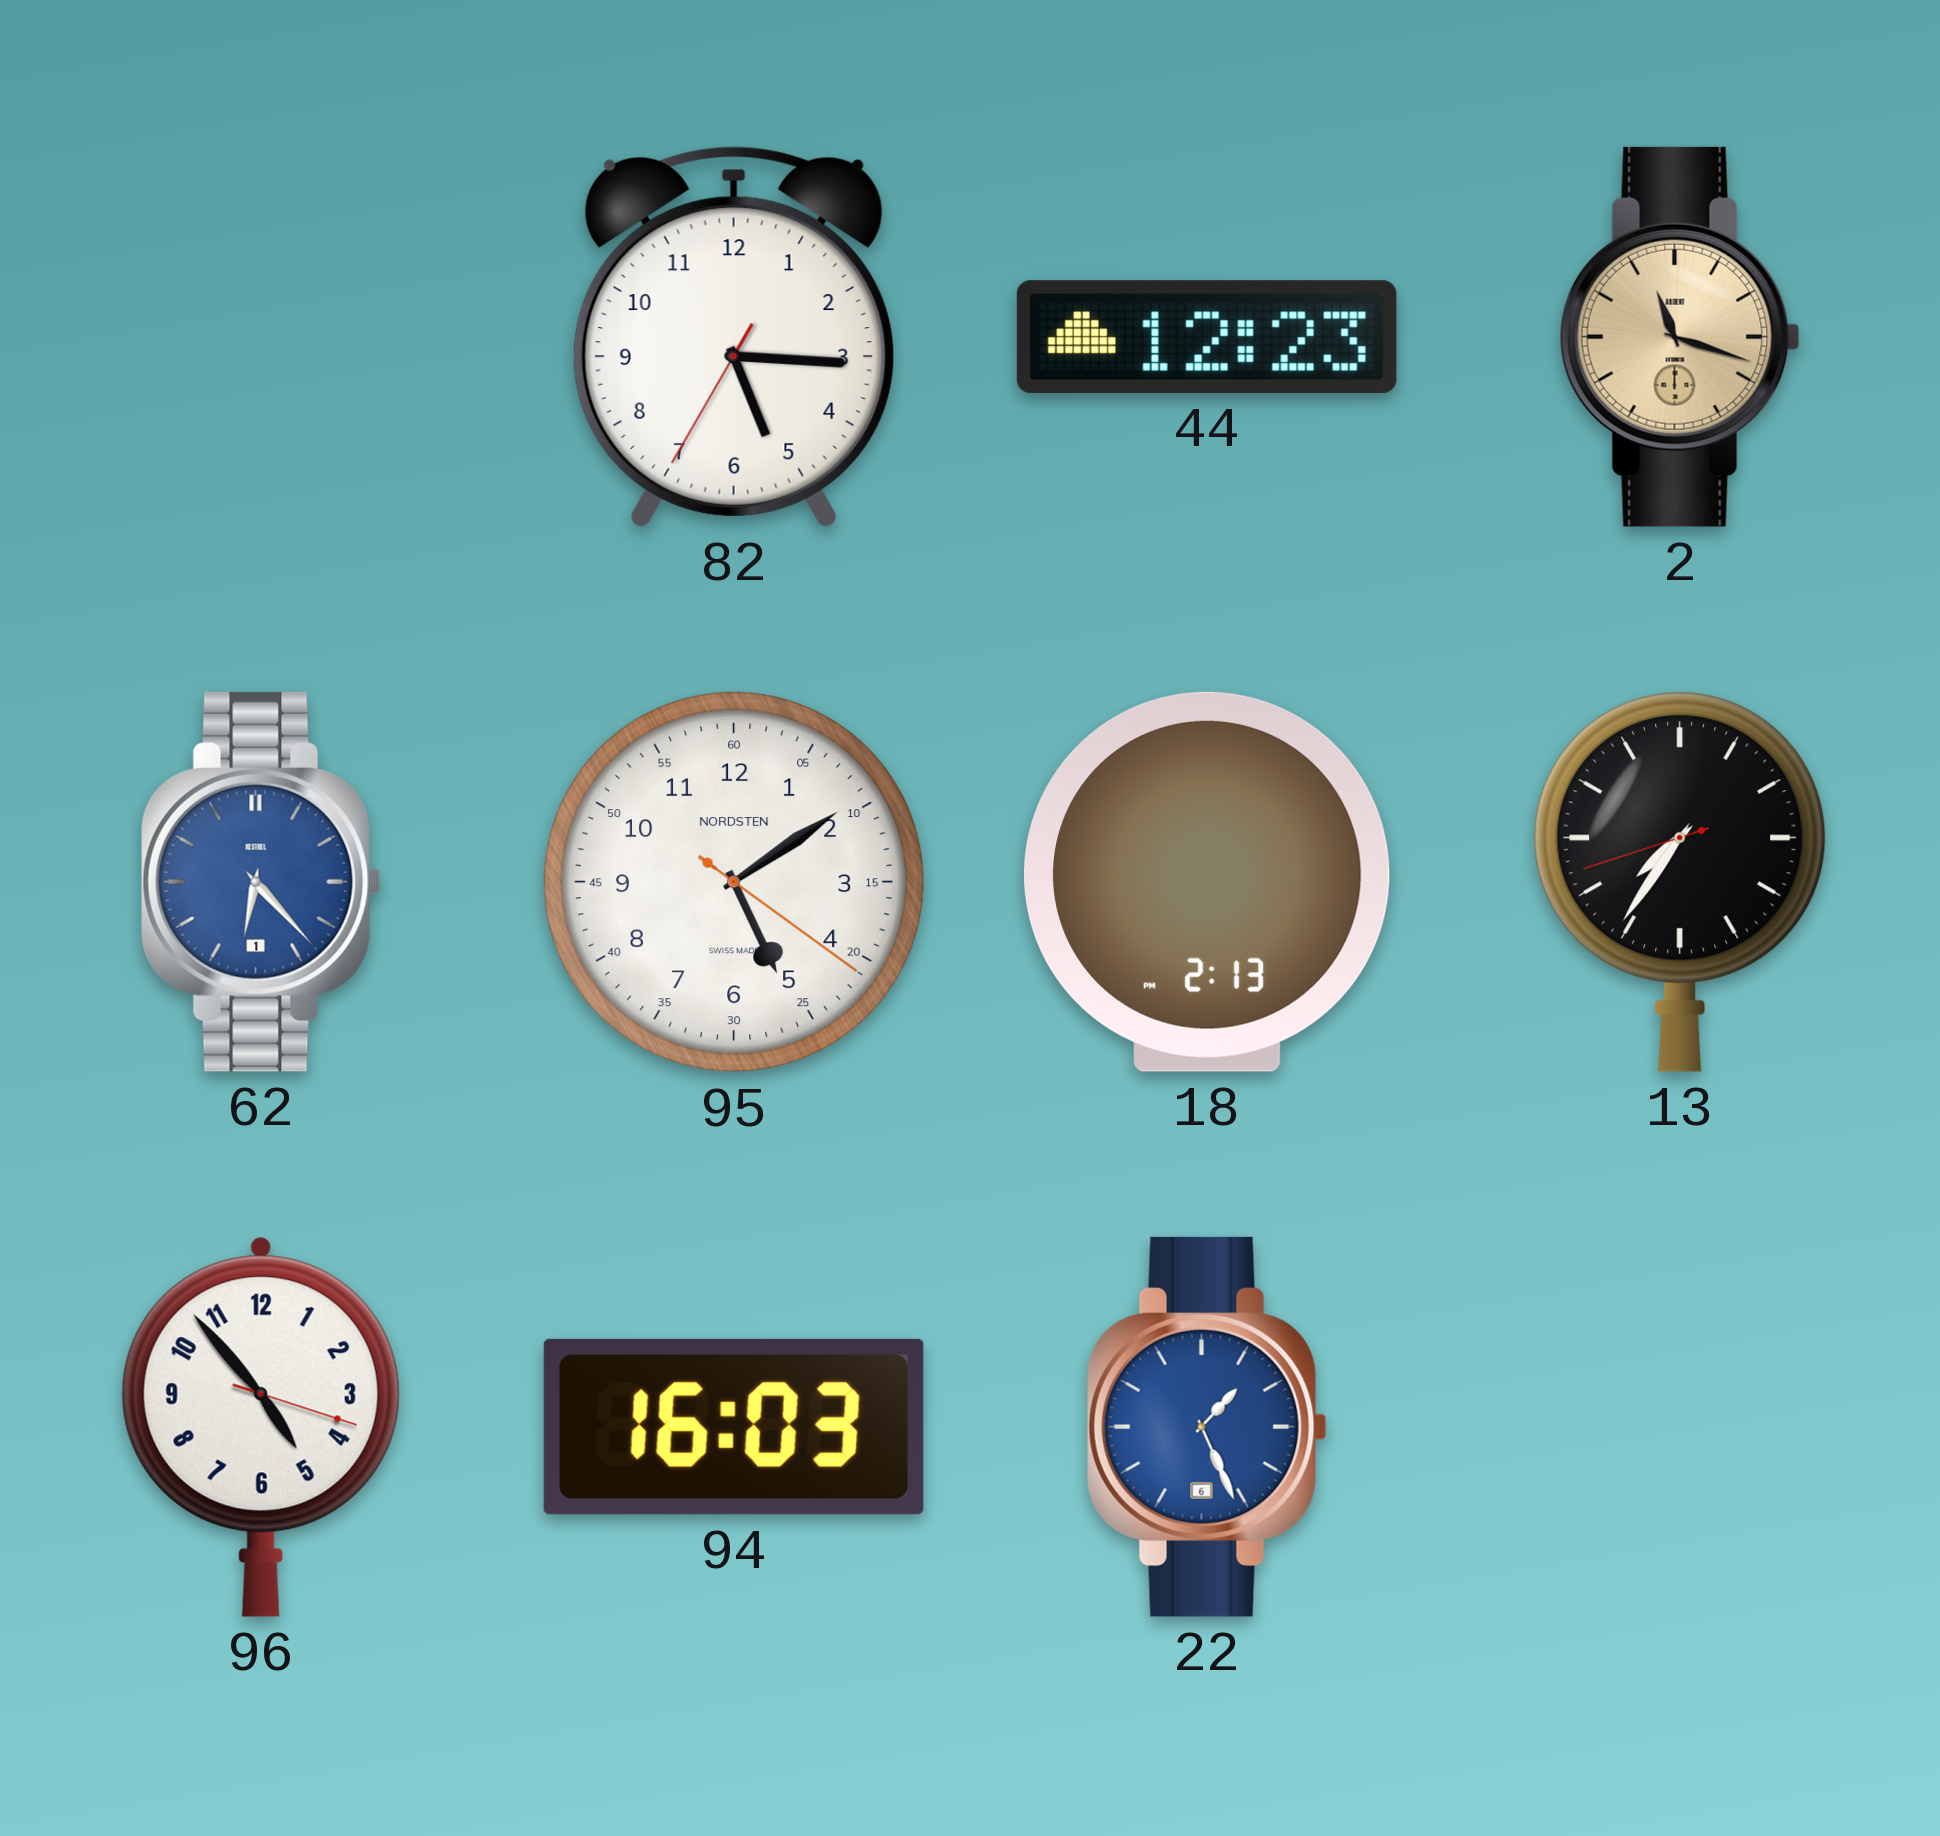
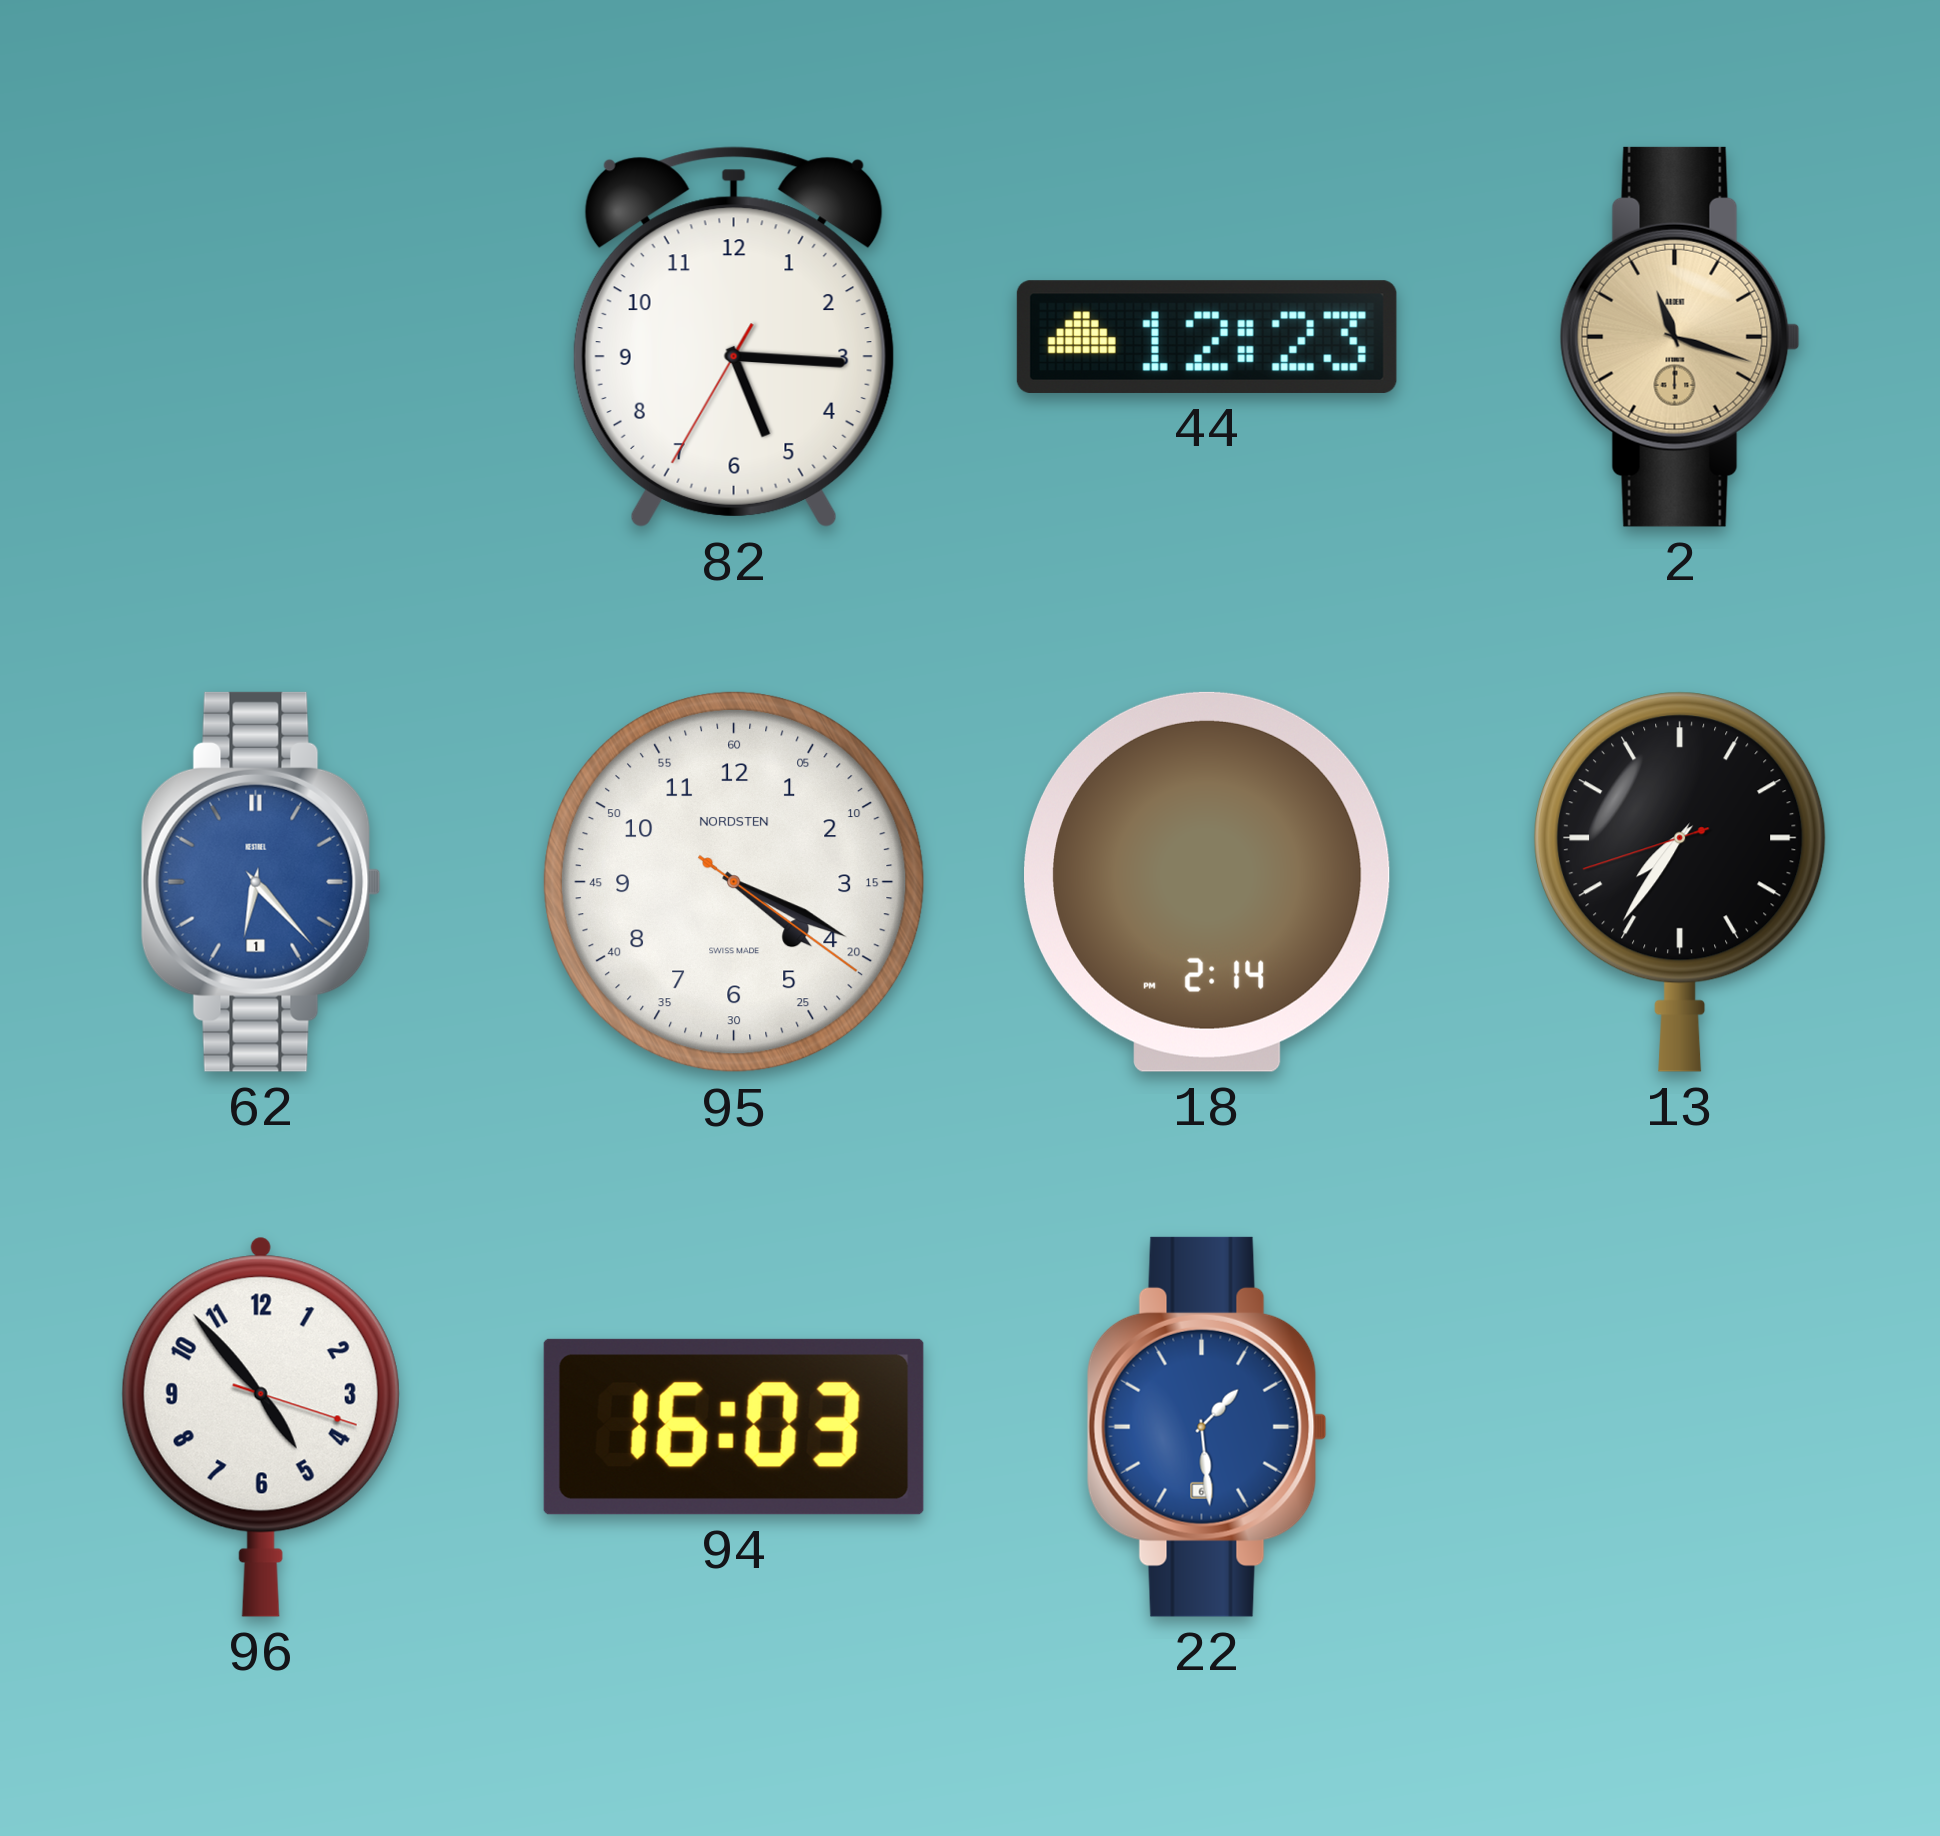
95: 5:09 -> 4:19
18: 2:13 -> 2:14
22: 1:26 -> 1:29
